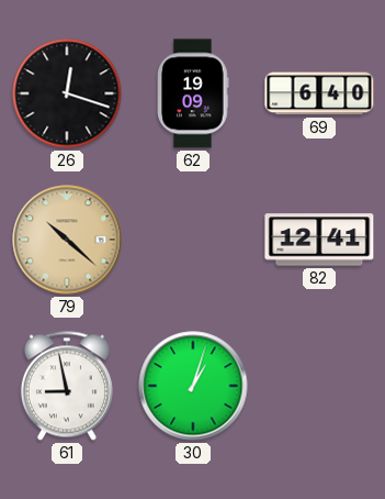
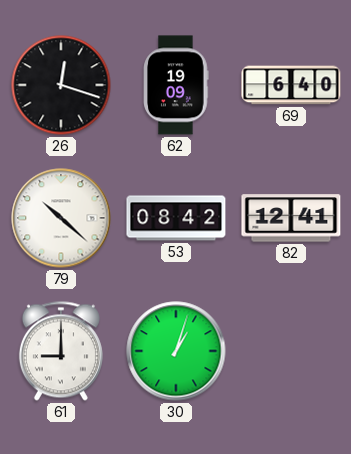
79 dial: champagne -> white
53: none -> 08:42
61: 8:58 -> 9:00
